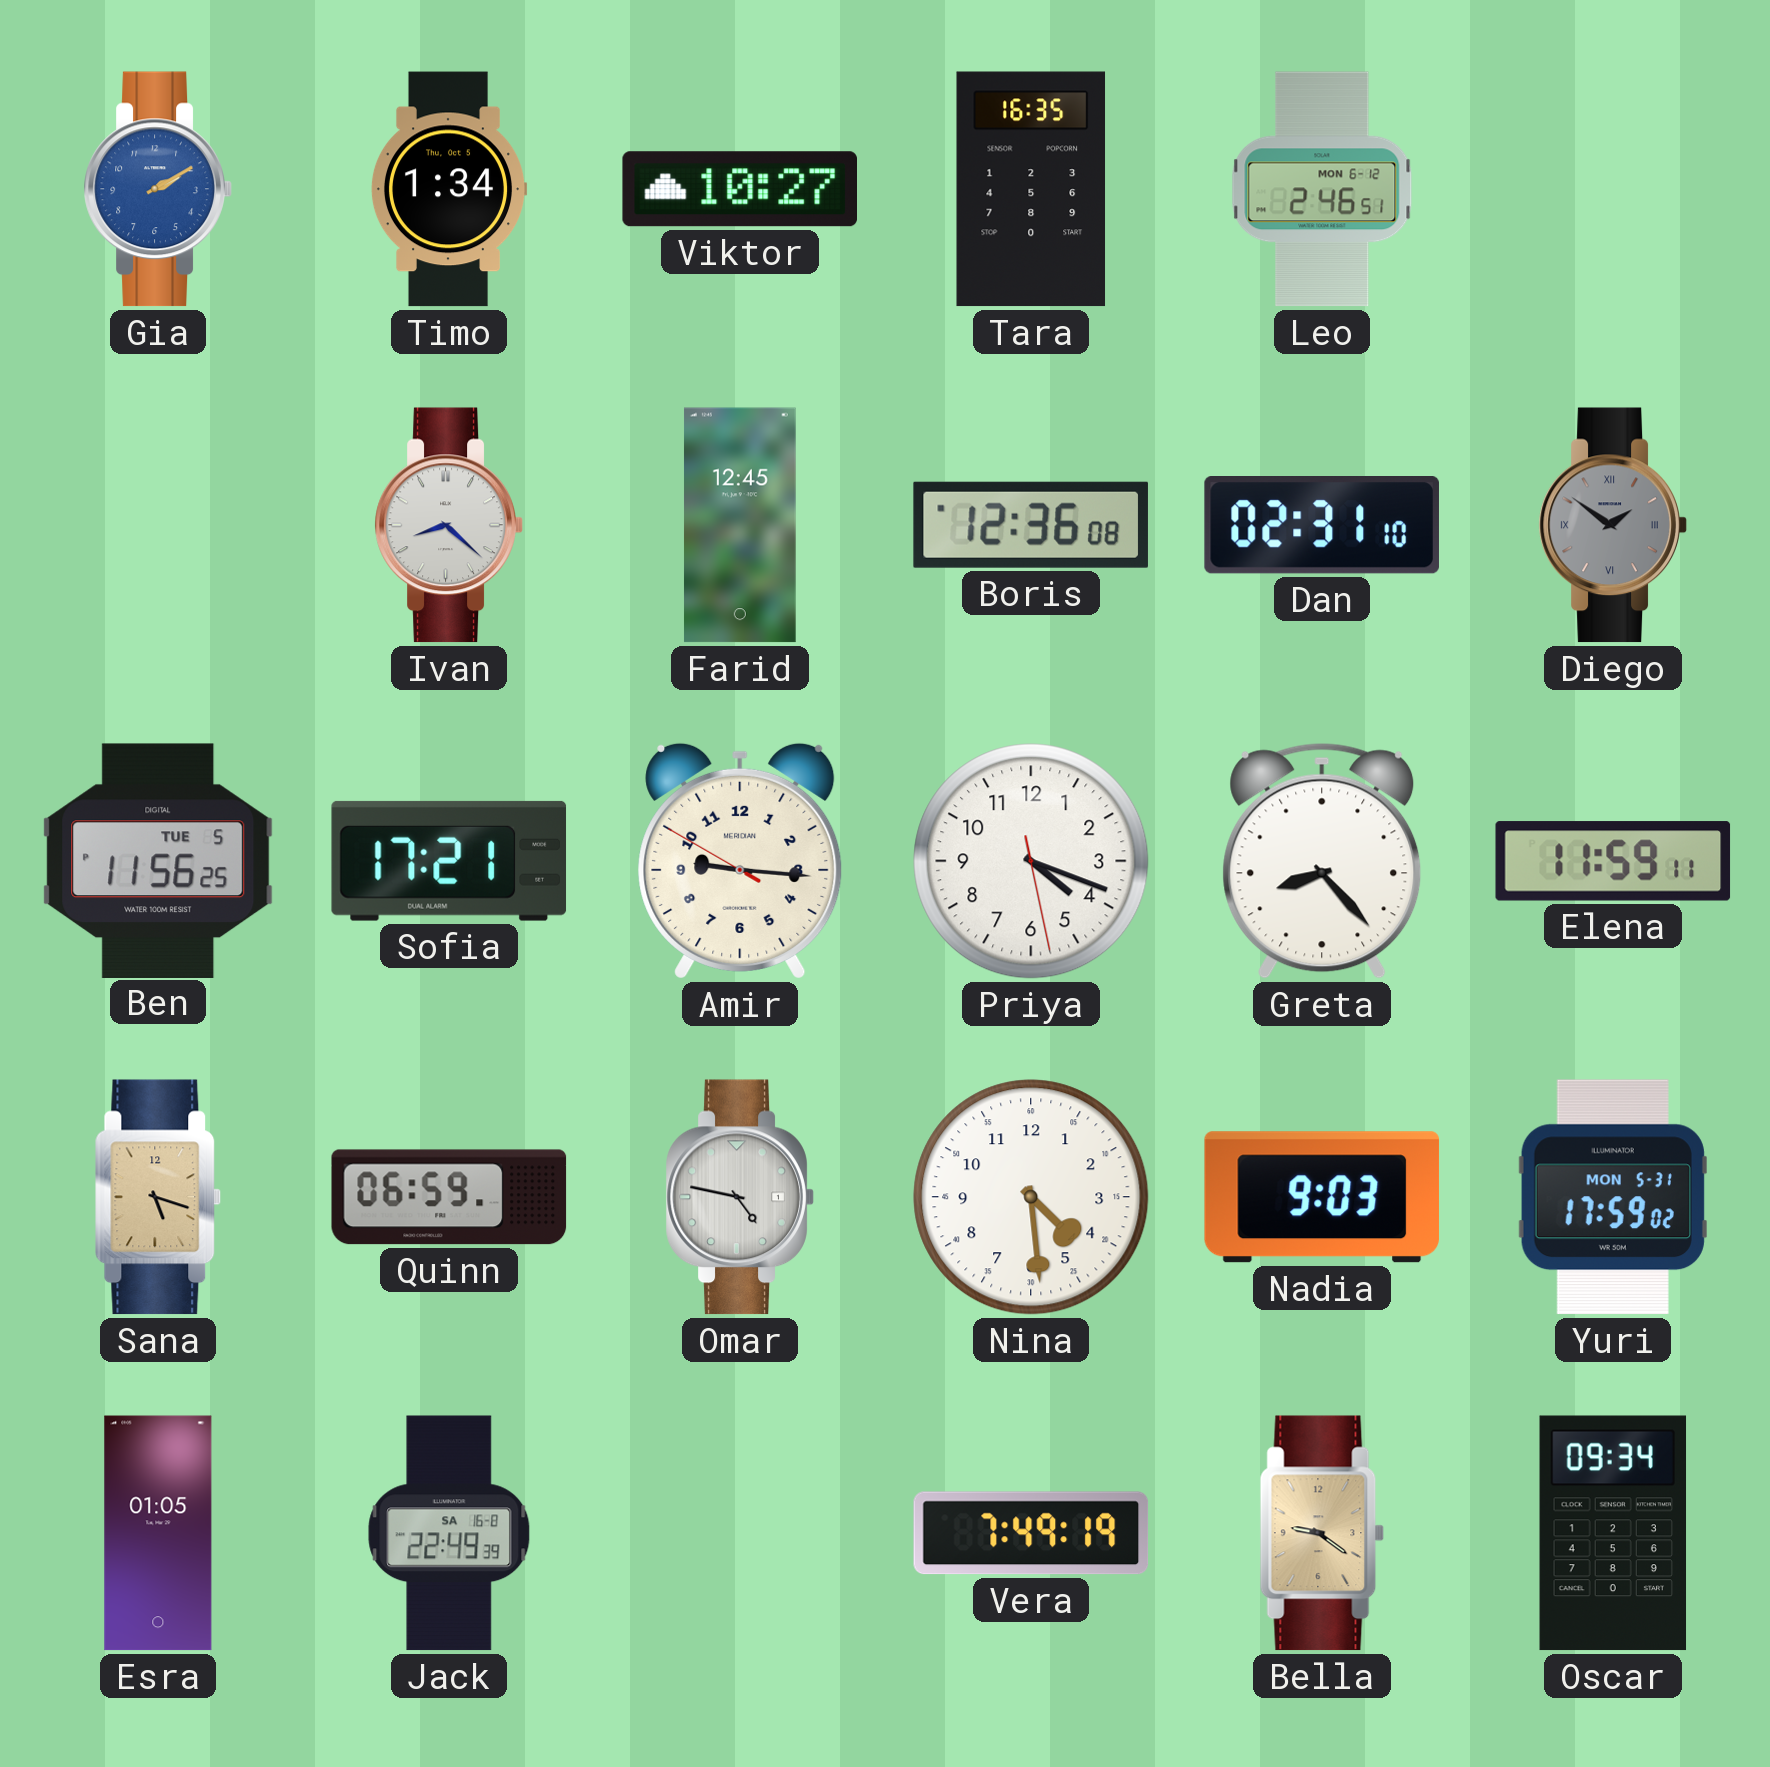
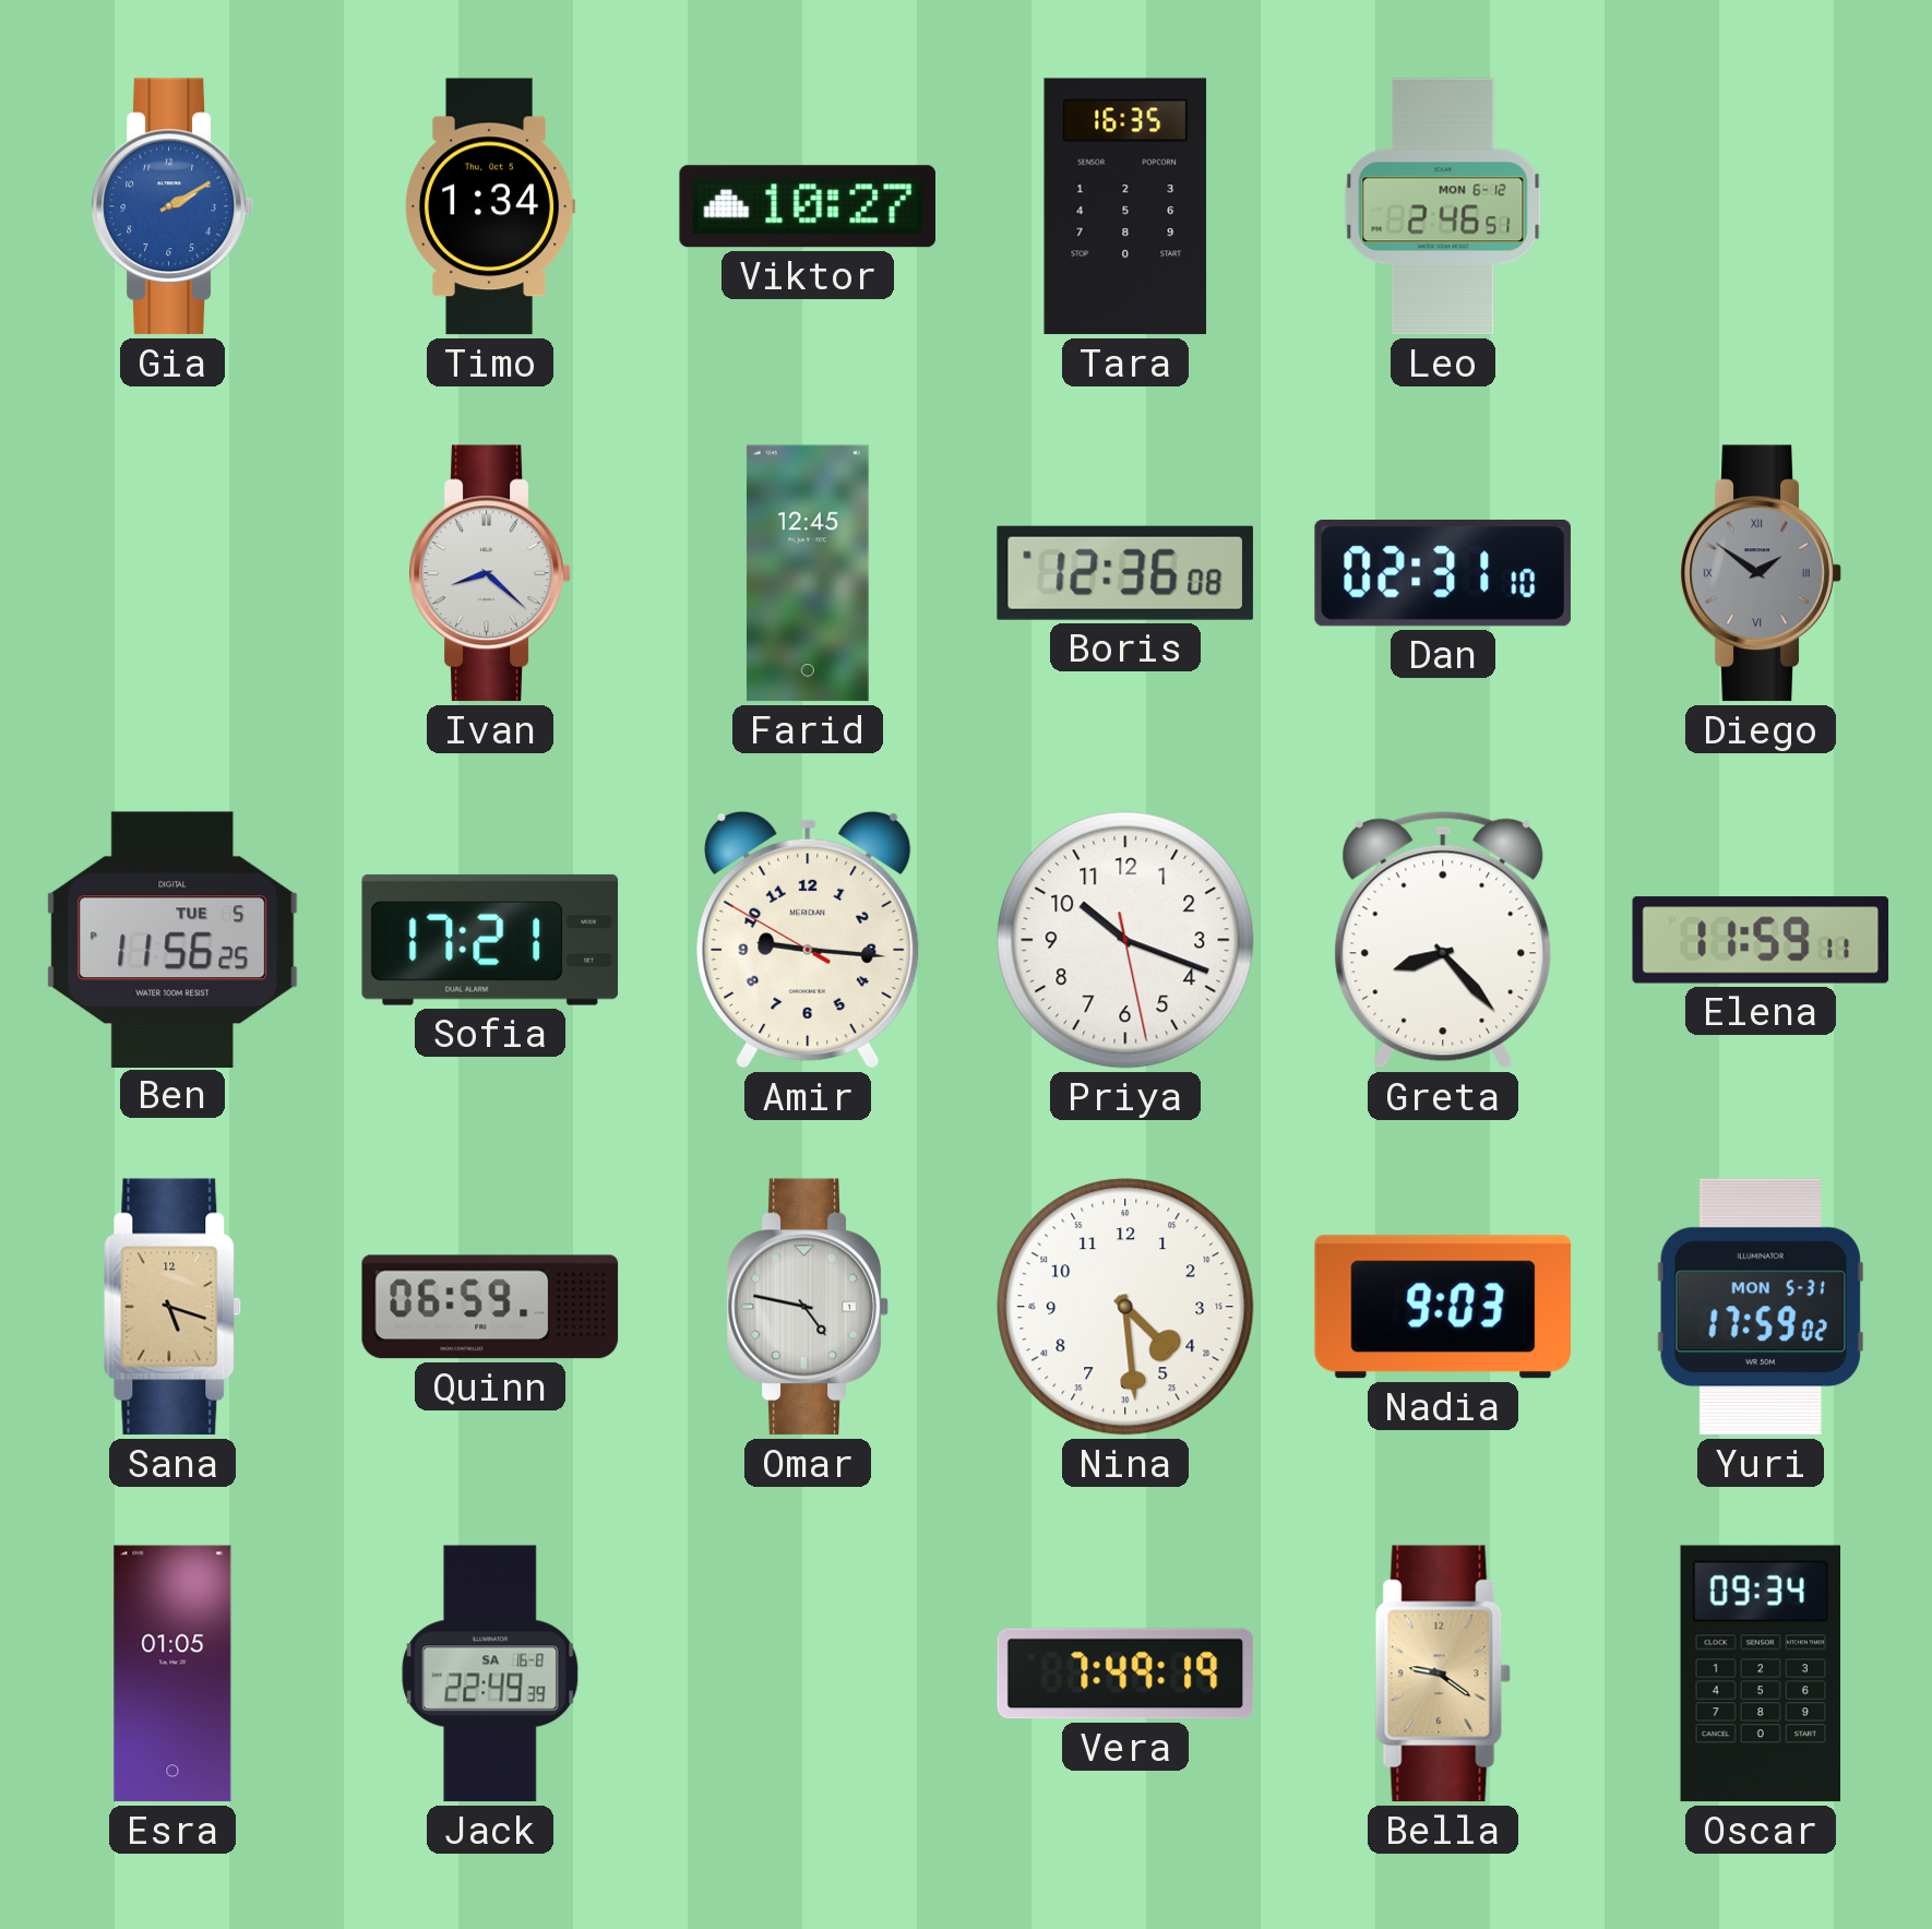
Priya: 4:18 -> 10:18
